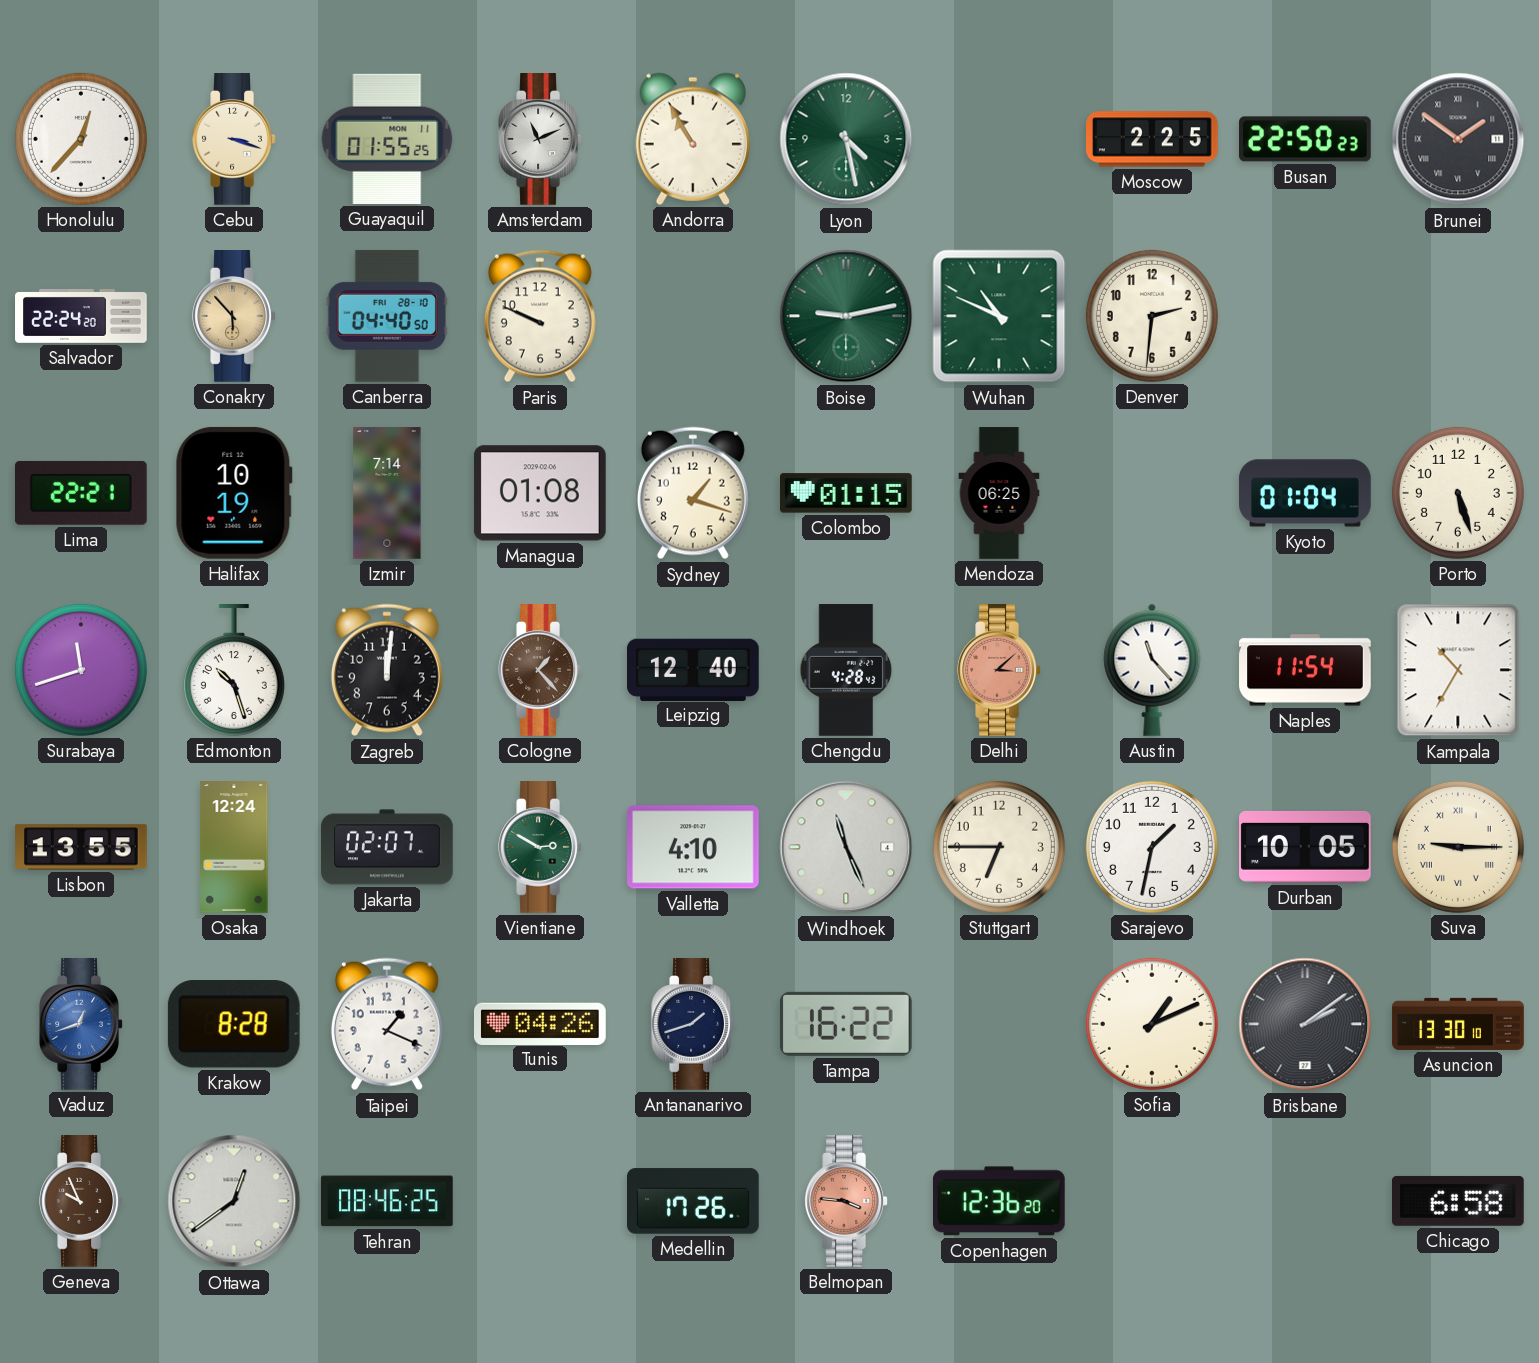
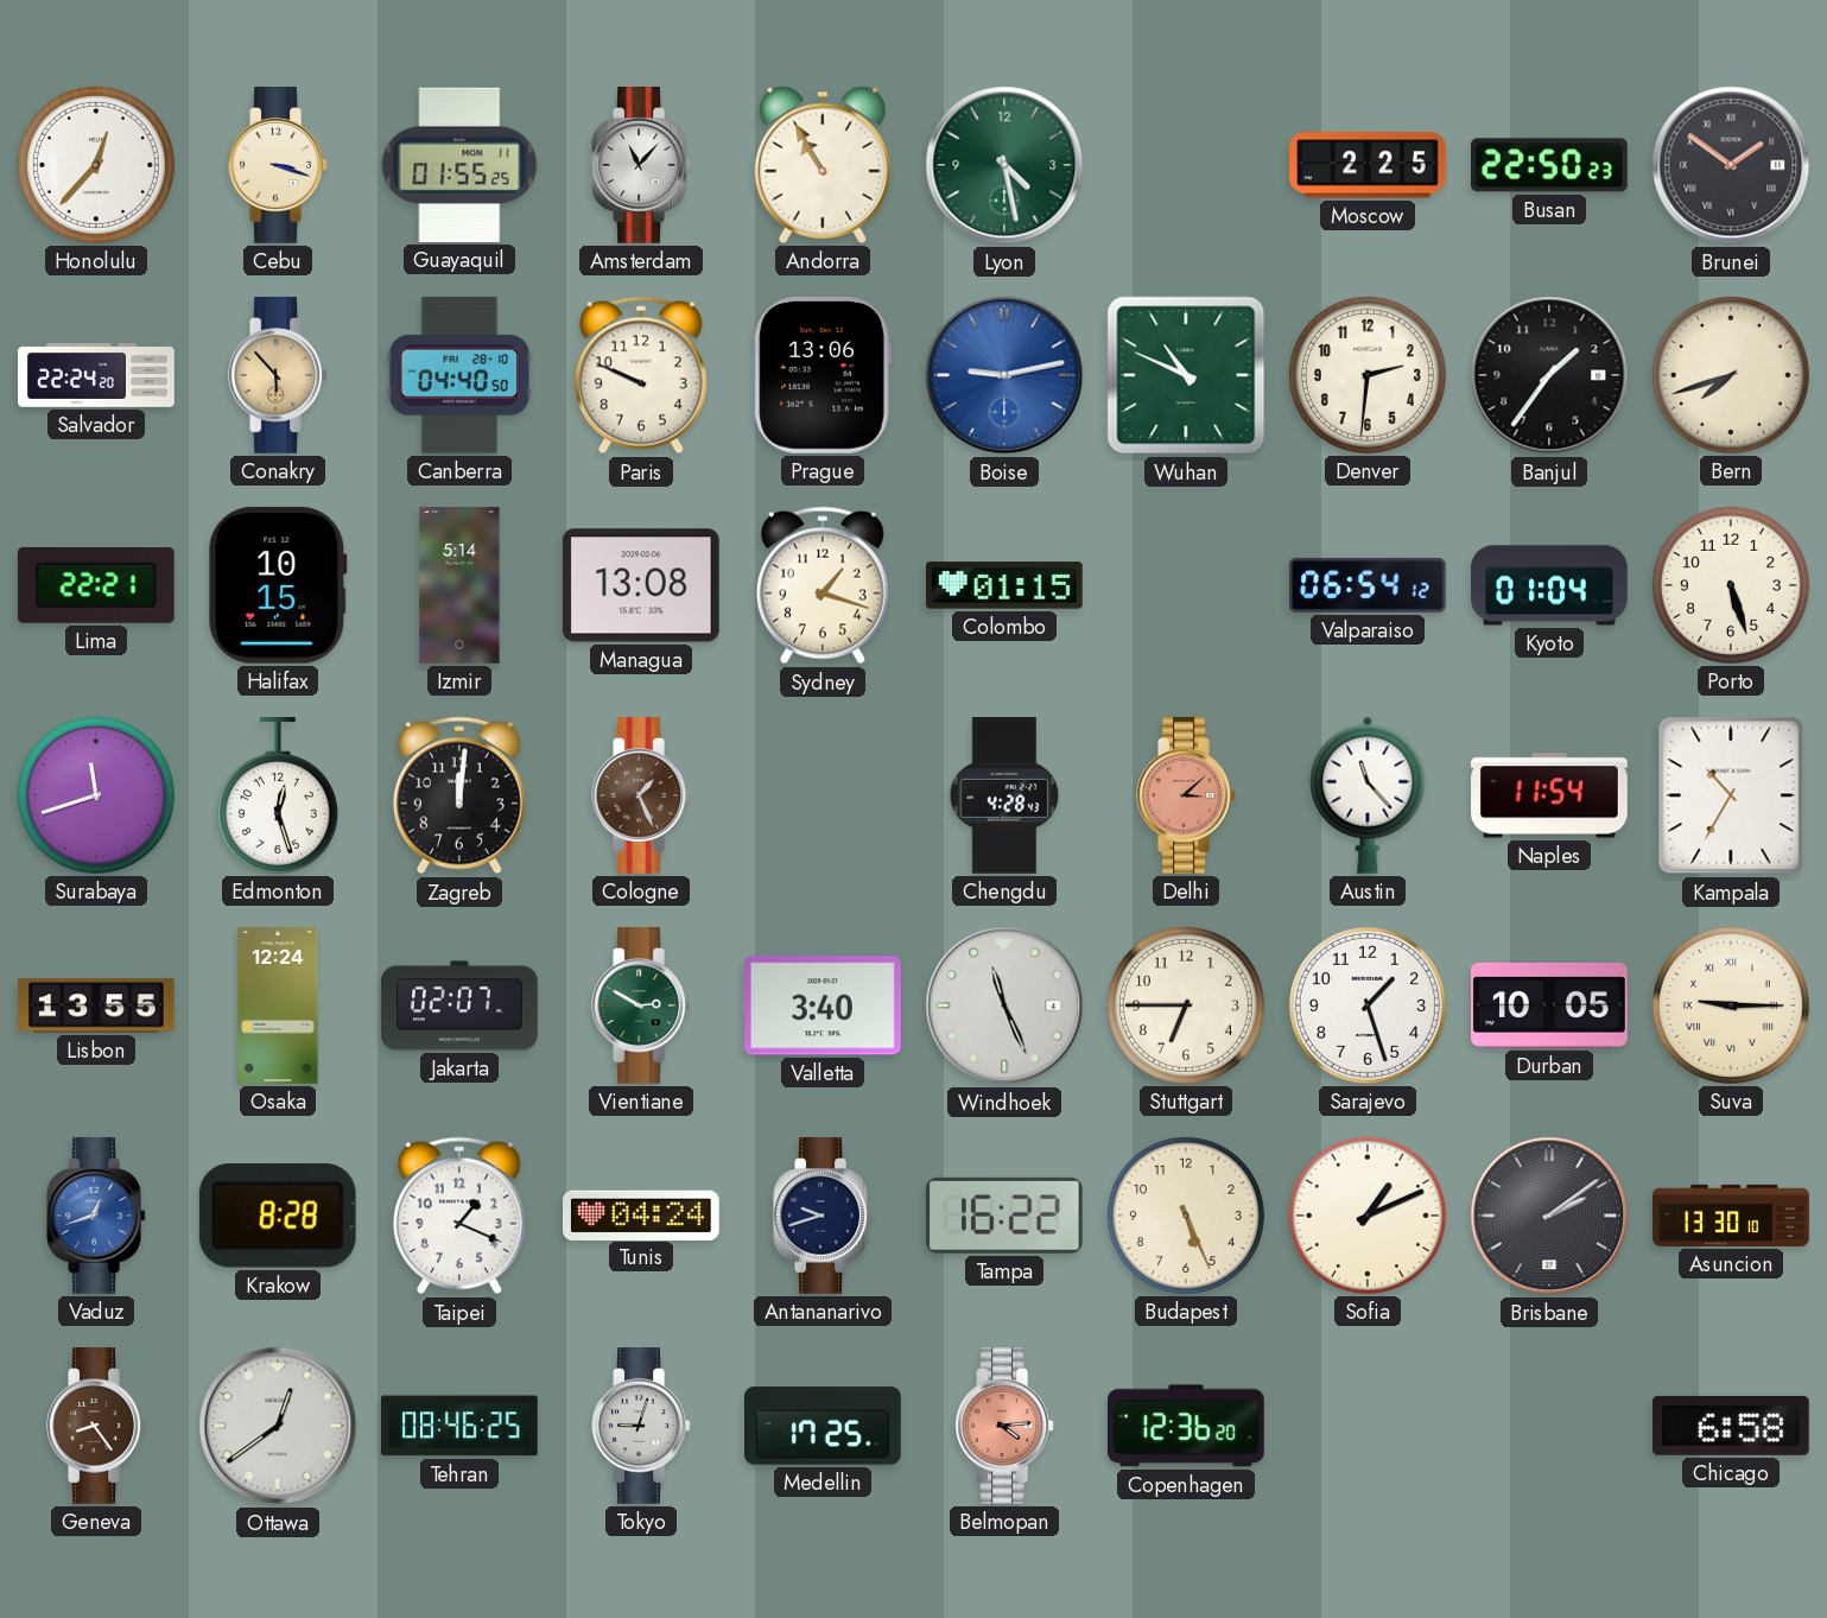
Amsterdam: 11:11 -> 11:07
Prague: none -> 13:06
Boise dial: green -> blue
Banjul: none -> 1:36
Bern: none -> 7:42
Halifax: 10:19 -> 10:15
Izmir: 7:14 -> 5:14
Managua: 01:08 -> 13:08
Mendoza: 06:25 -> none
Valparaiso: none -> 06:54
Edmonton: 10:27 -> 12:27
Cologne: 1:23 -> 1:26
Leipzig: 12:40 -> none
Valletta: 4:10 -> 3:40
Sarajevo: 1:32 -> 1:27
Tunis: 04:26 -> 04:24
Antananarivo: 1:42 -> 9:42
Budapest: none -> 5:26
Geneva: 9:56 -> 8:24
Tokyo: none -> 9:03
Medellin: 17:26 -> 17:25
Belmopan: 3:46 -> 4:14
